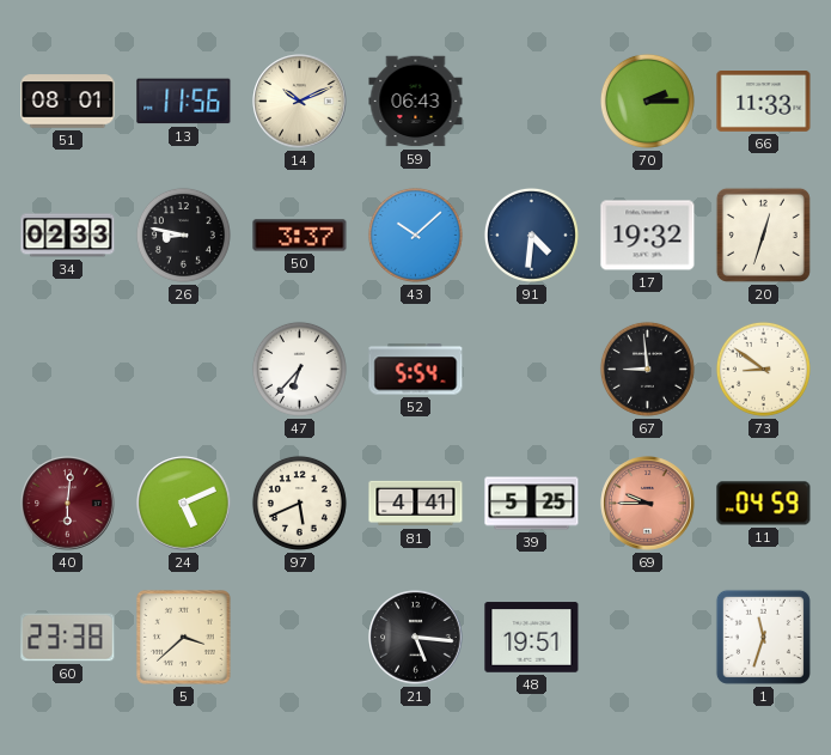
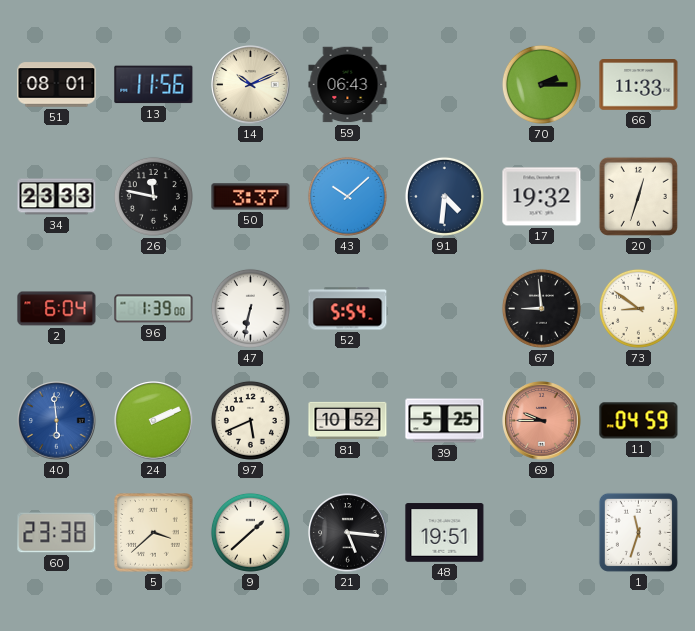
34: 02:33 -> 23:33
26: 8:47 -> 11:47
2: none -> 6:04
96: none -> 1:39
47: 6:37 -> 6:32
40: 6:01 -> 5:59
40 dial: burgundy -> blue
24: 5:11 -> 2:11
81: 4:41 -> 10:52
9: none -> 1:38
